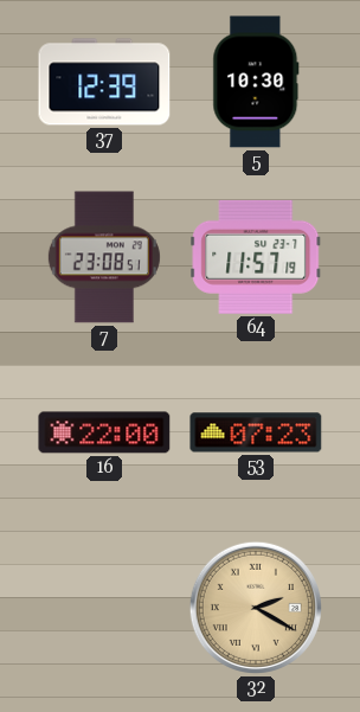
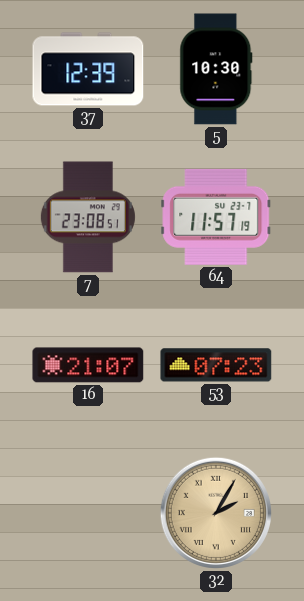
16: 22:00 -> 21:07
32: 2:20 -> 2:05
